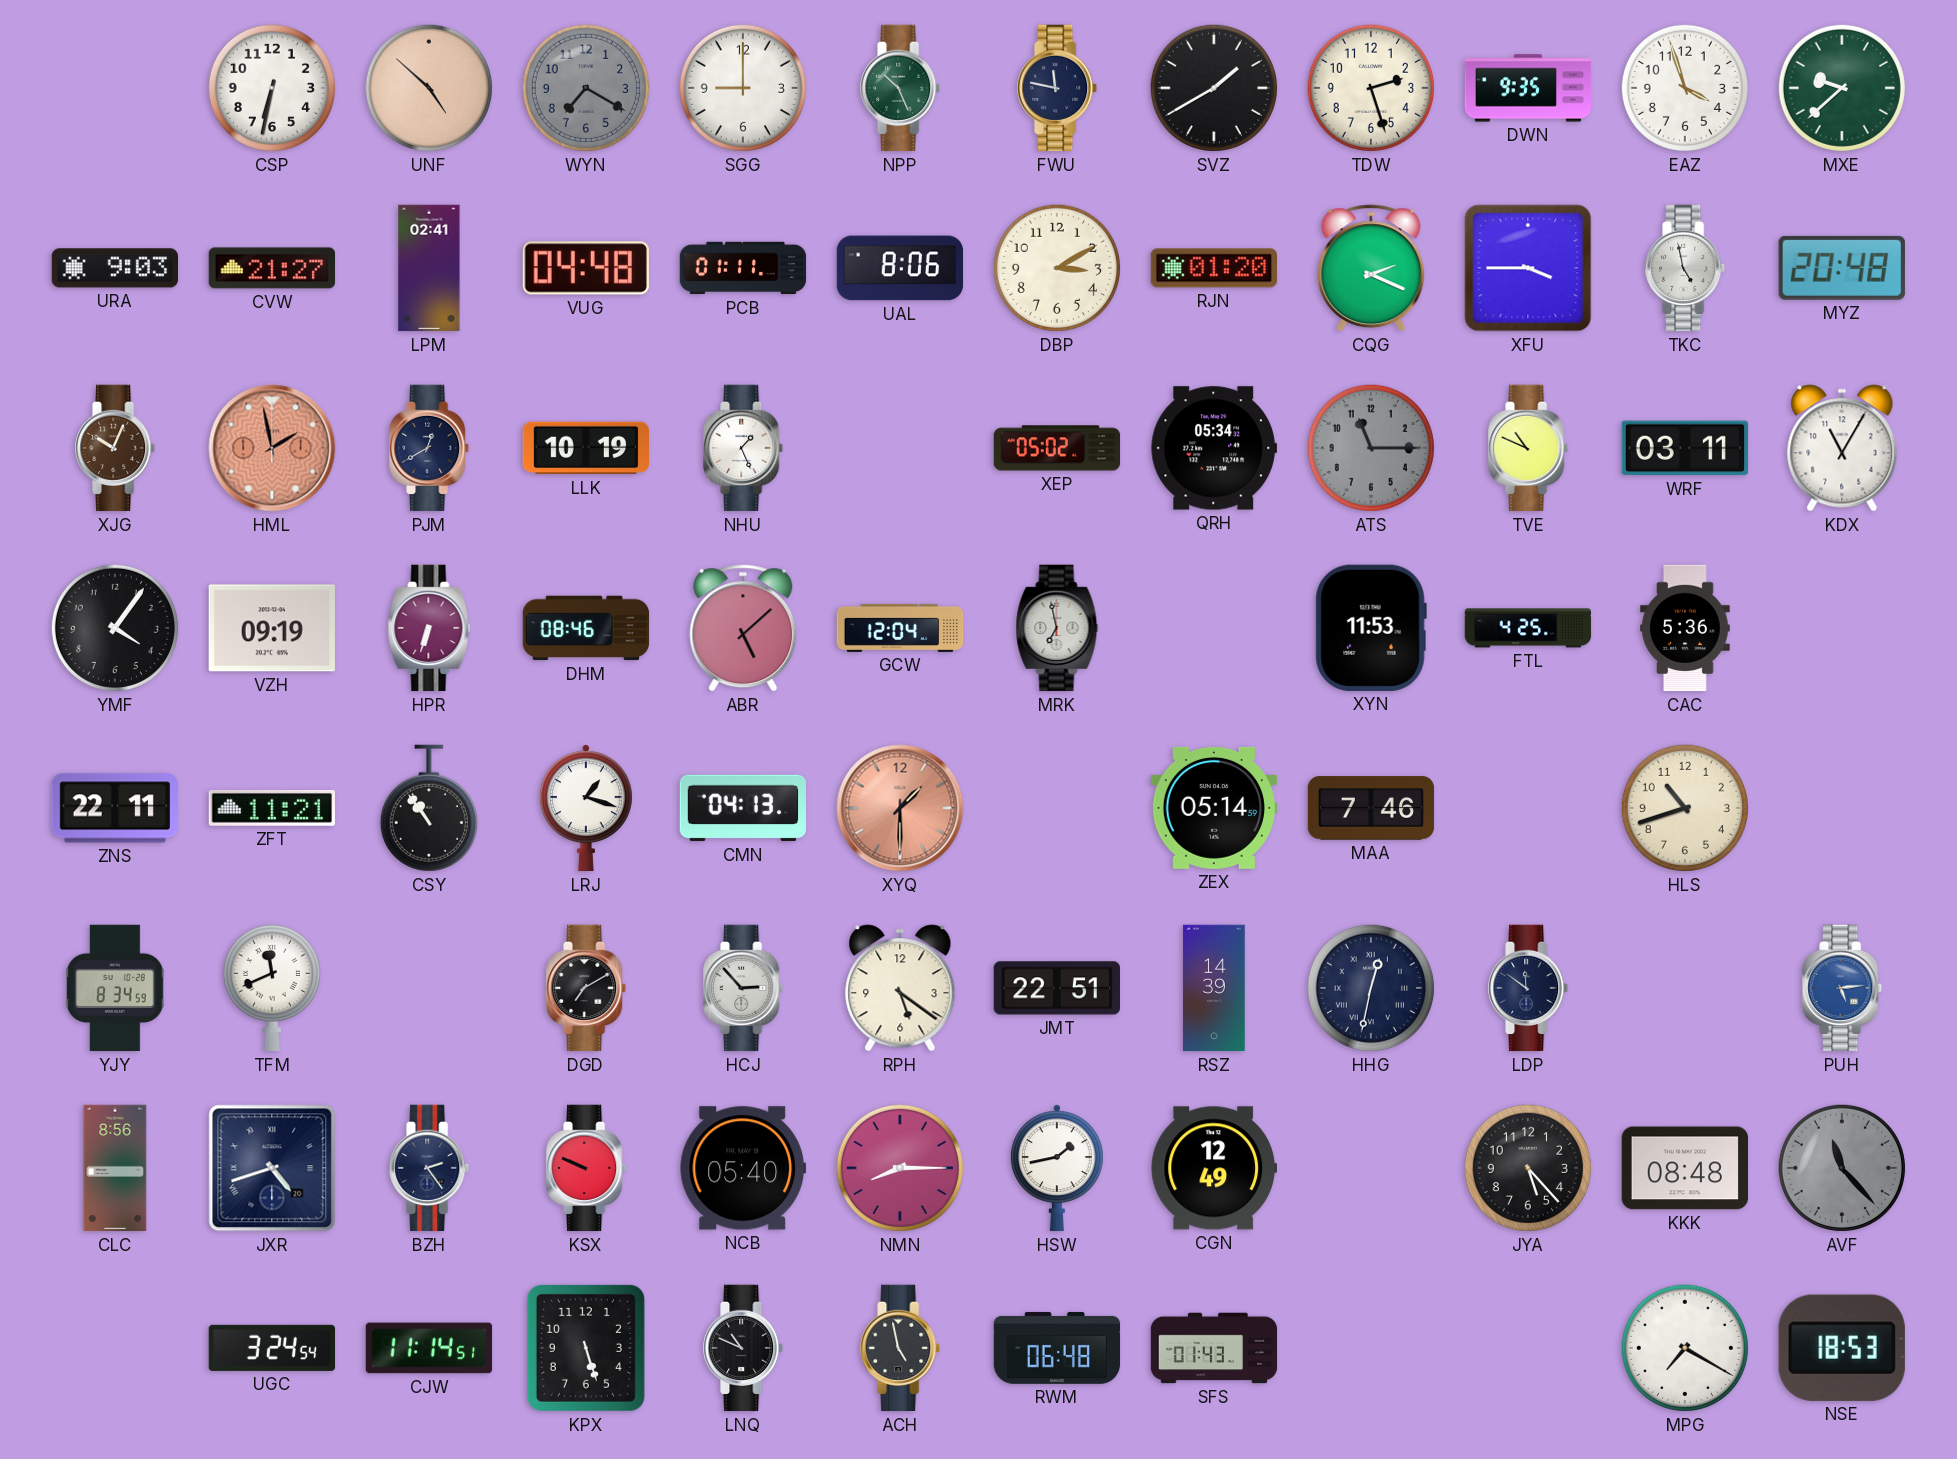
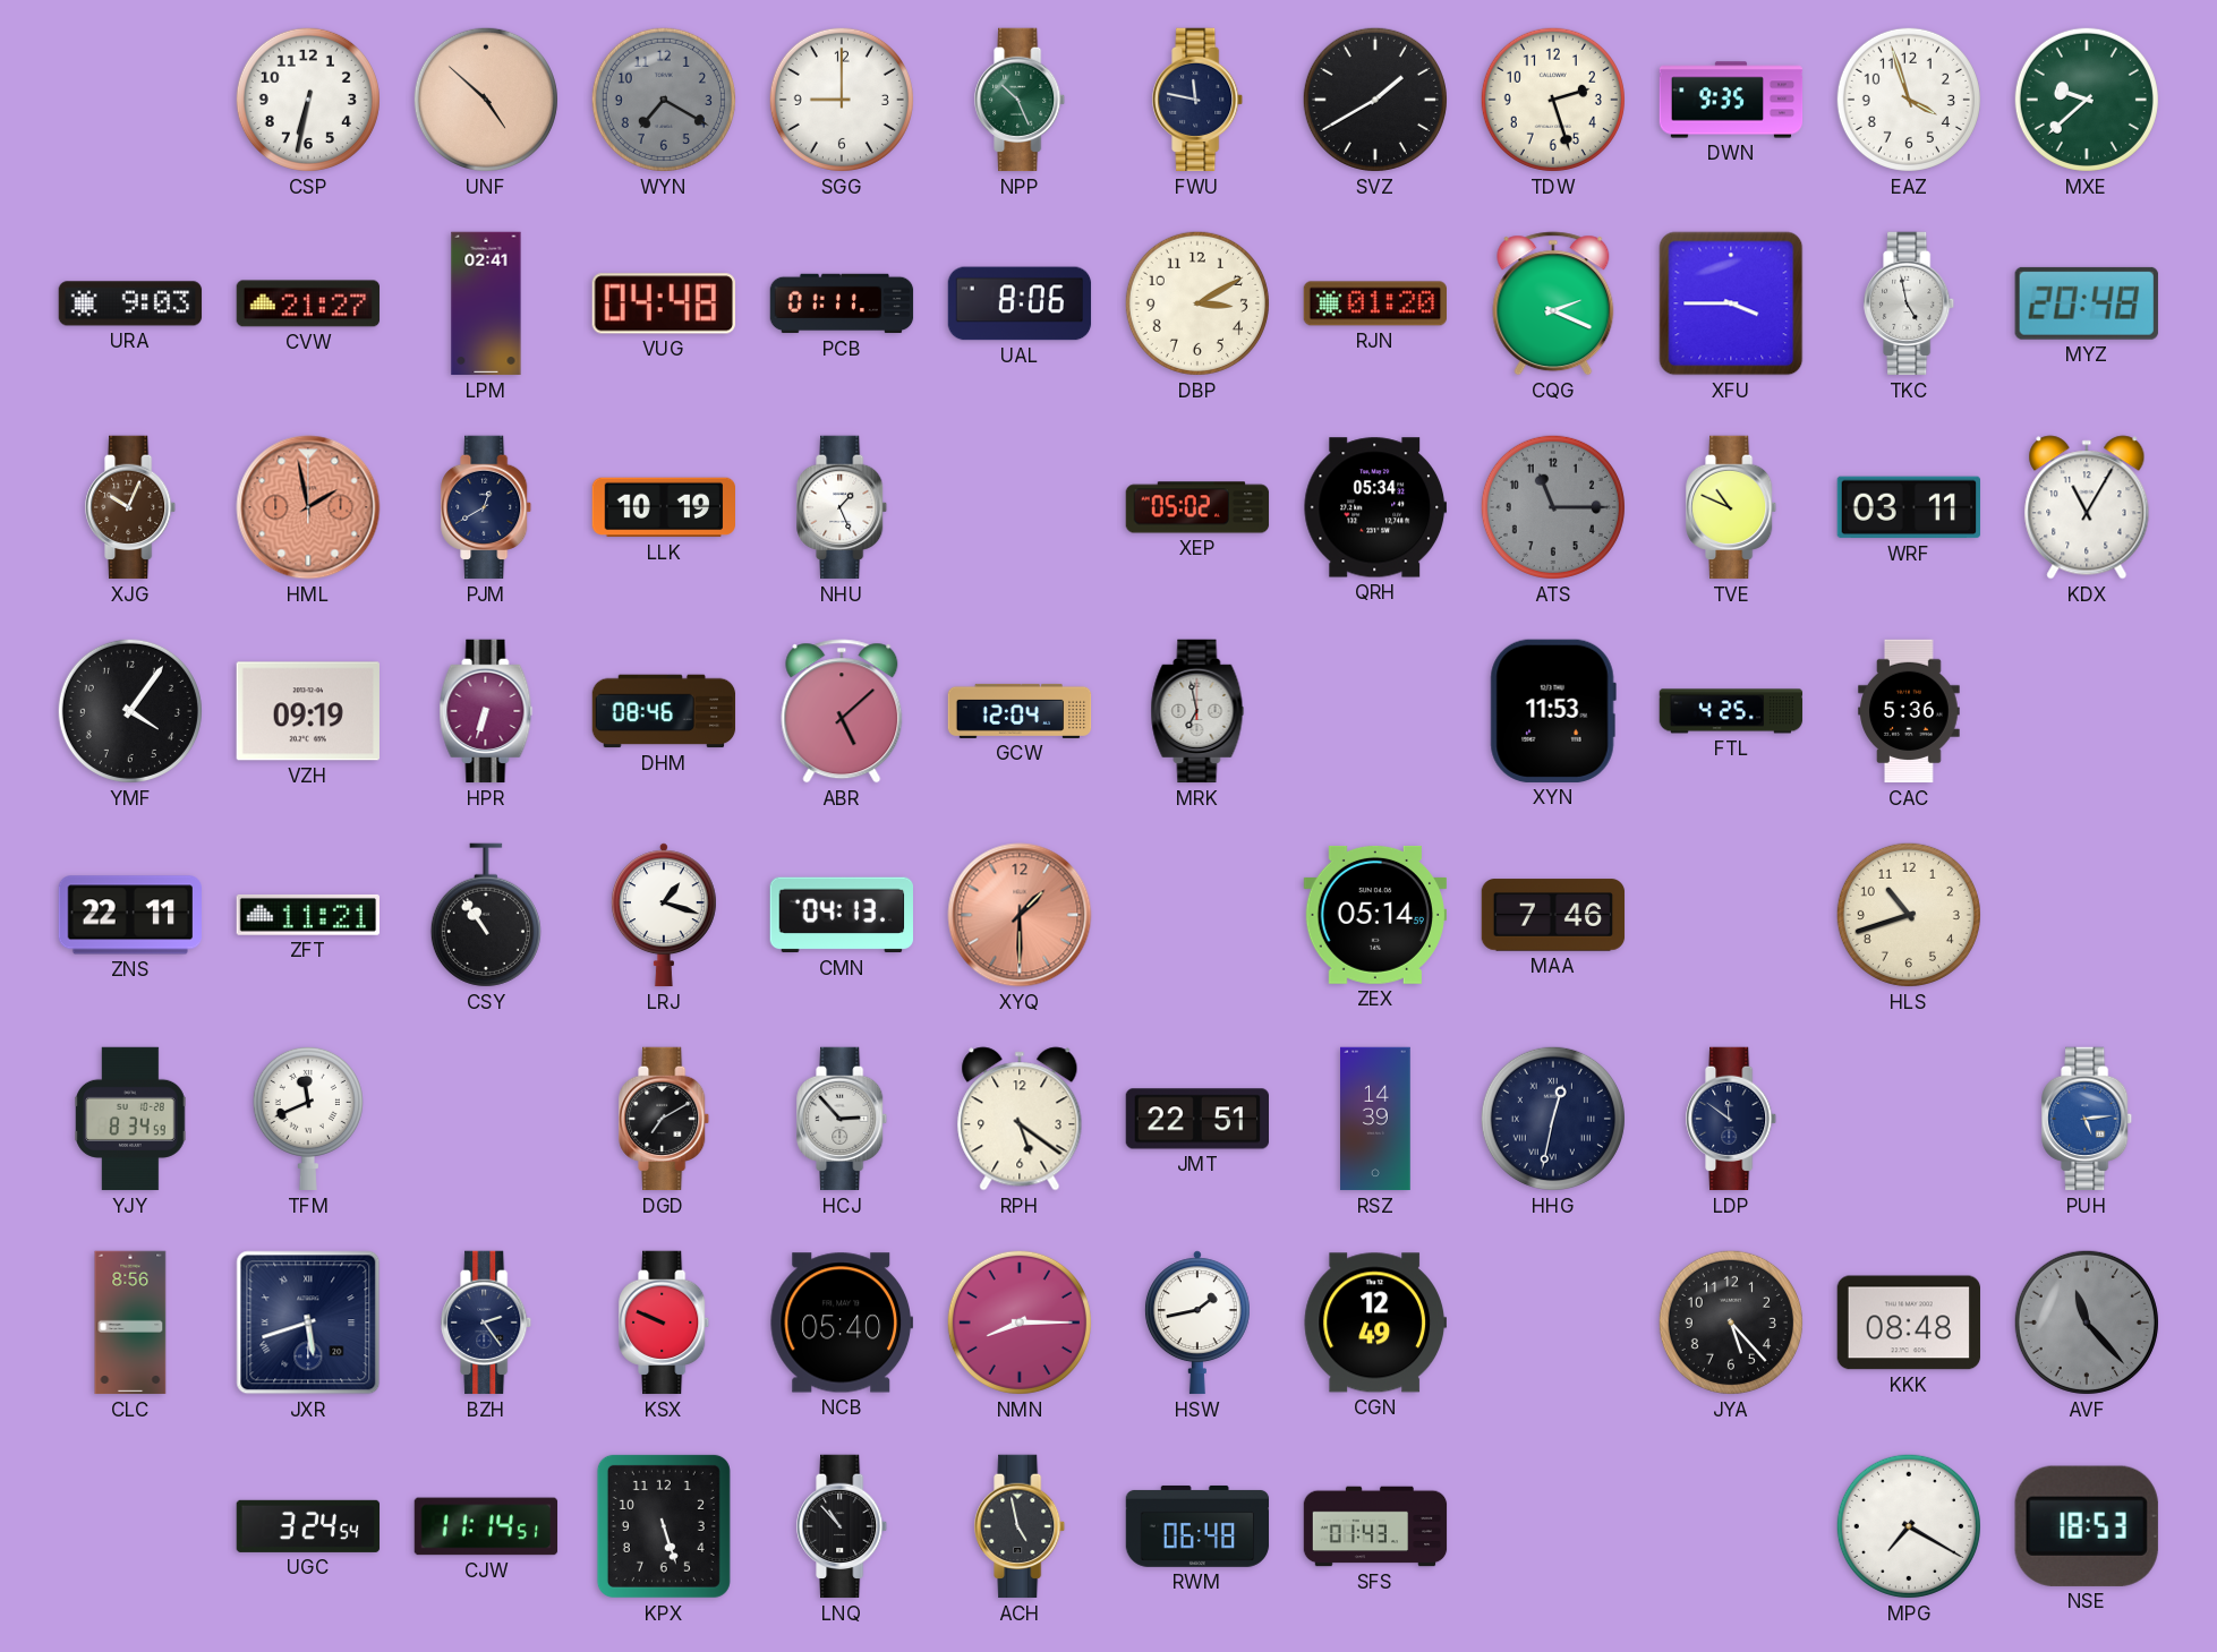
JXR: 4:42 -> 5:42
LNQ: 10:49 -> 10:53
